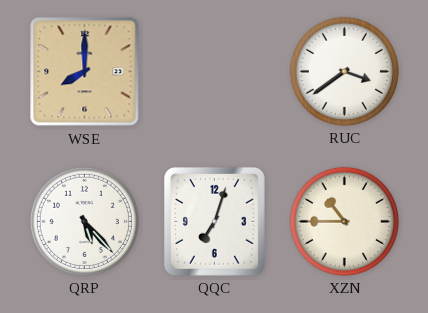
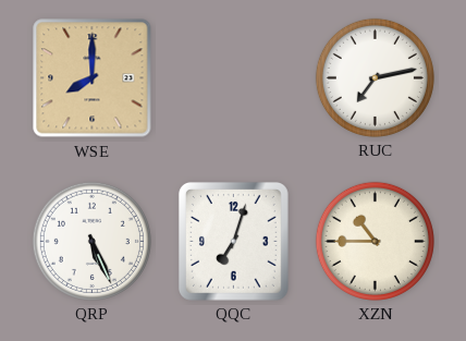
RUC: 3:39 -> 7:13
QRP: 5:23 -> 5:26
